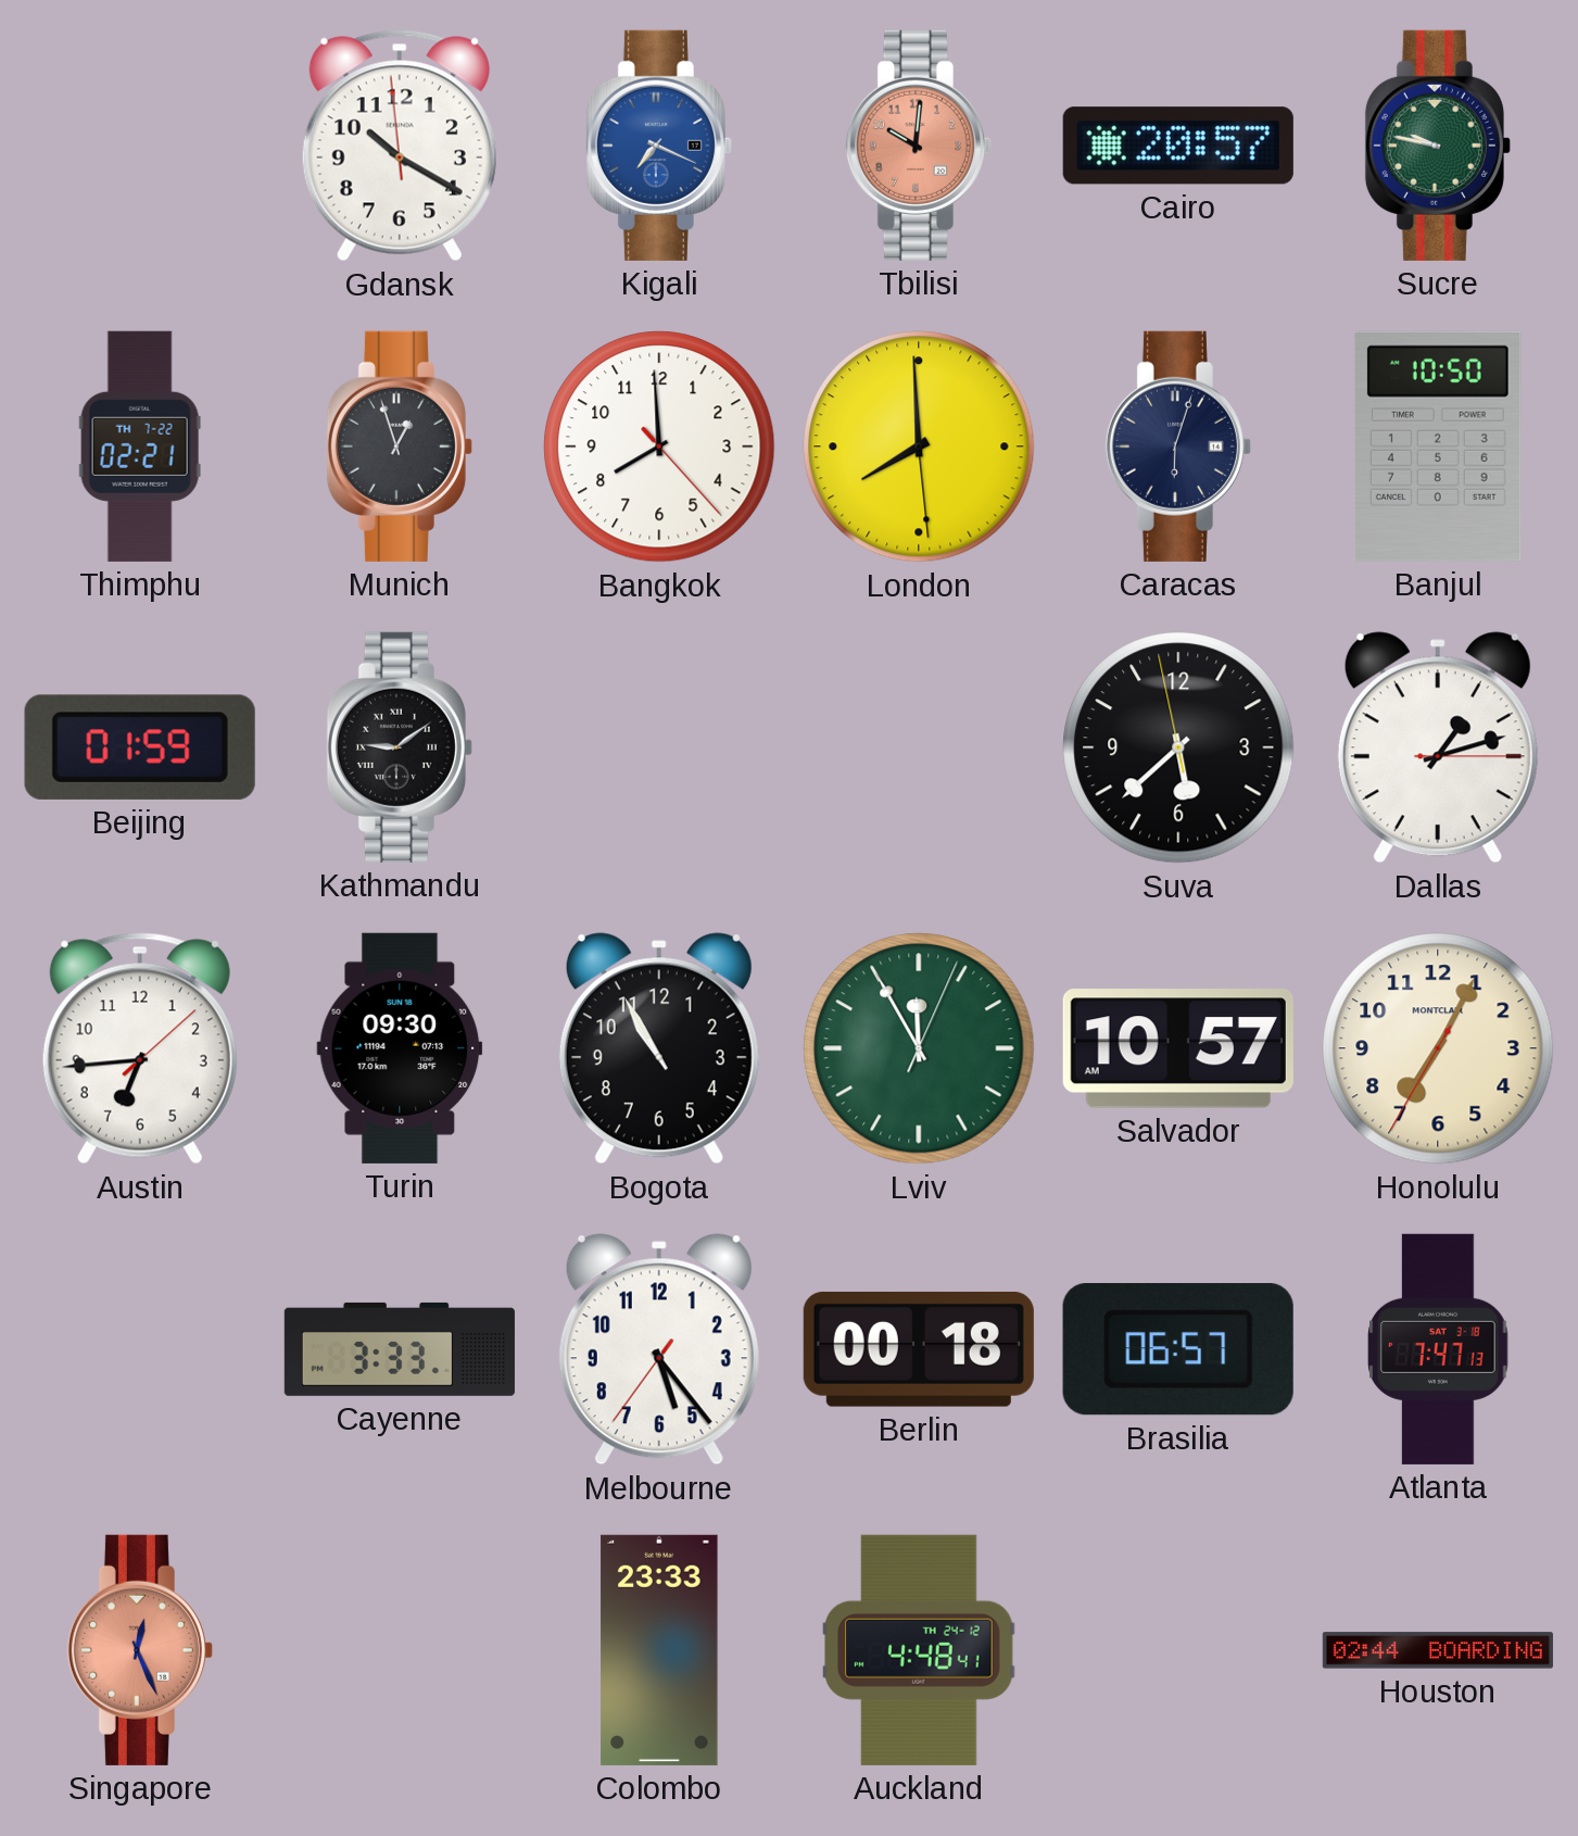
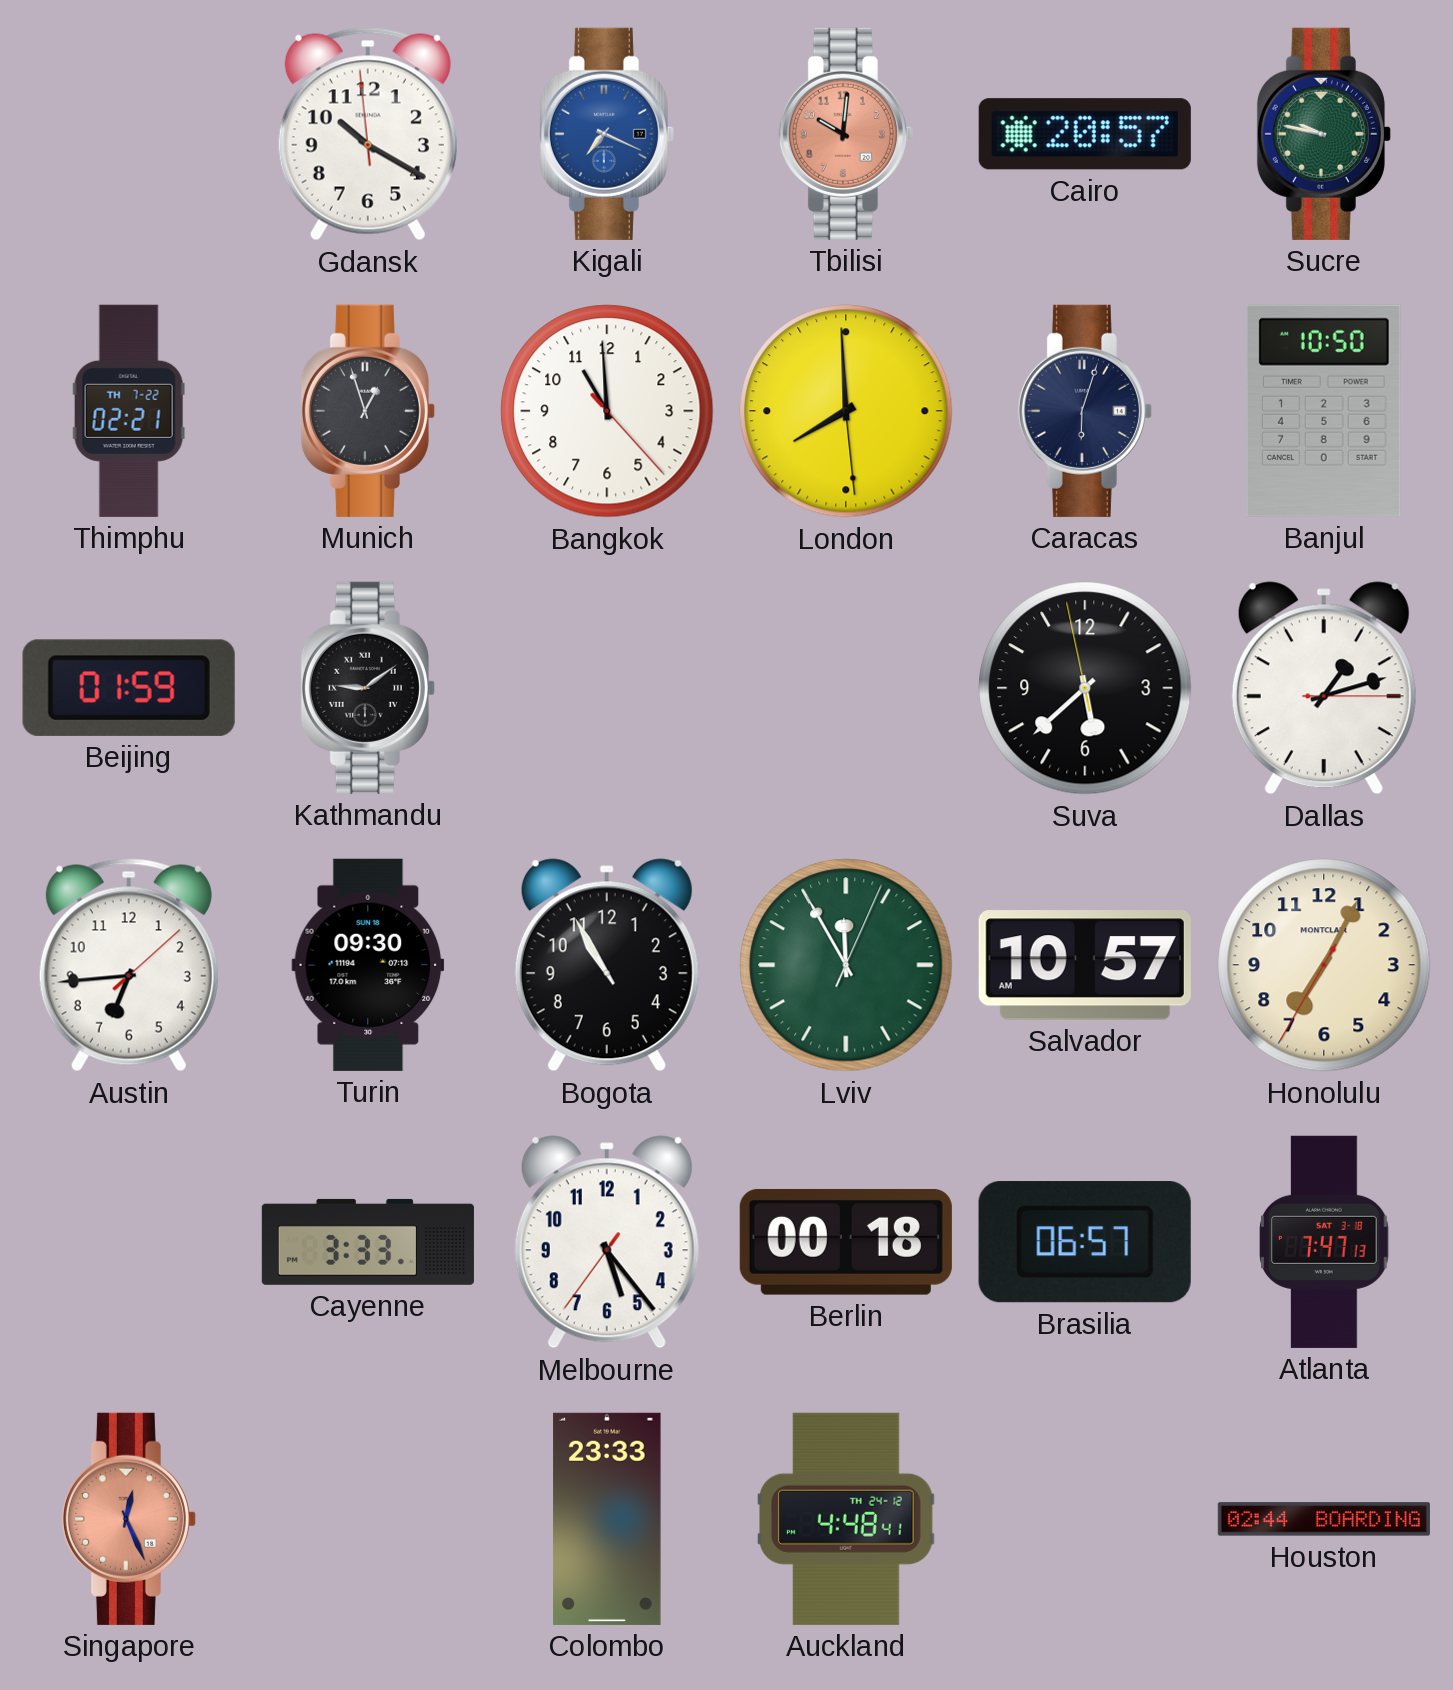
Bangkok: 7:59 -> 10:59
